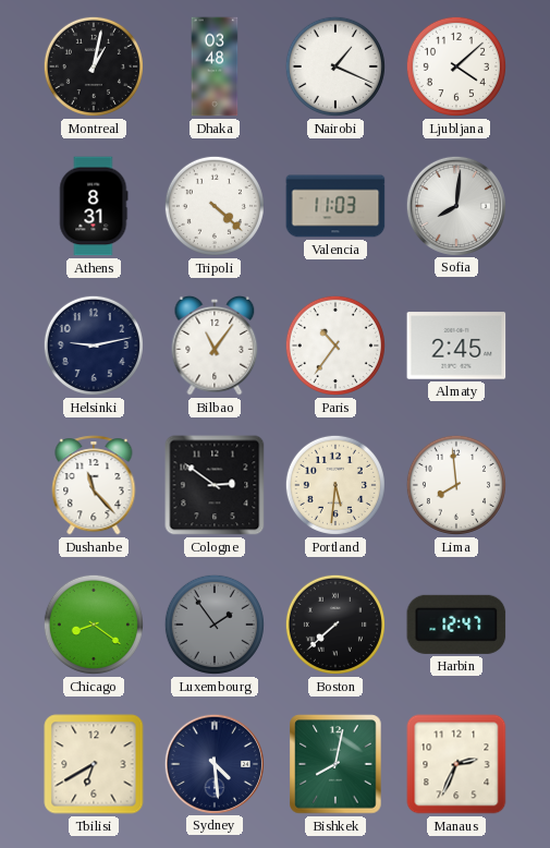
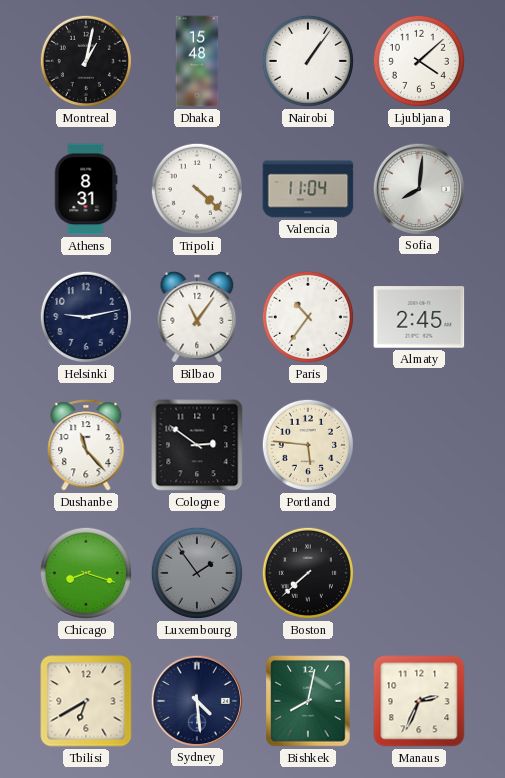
Dhaka: 03:48 -> 15:48
Nairobi: 1:19 -> 1:06
Valencia: 11:03 -> 11:04
Portland: 5:31 -> 5:46
Lima: 7:59 -> none
Chicago: 8:21 -> 8:18
Harbin: 12:47 -> none
